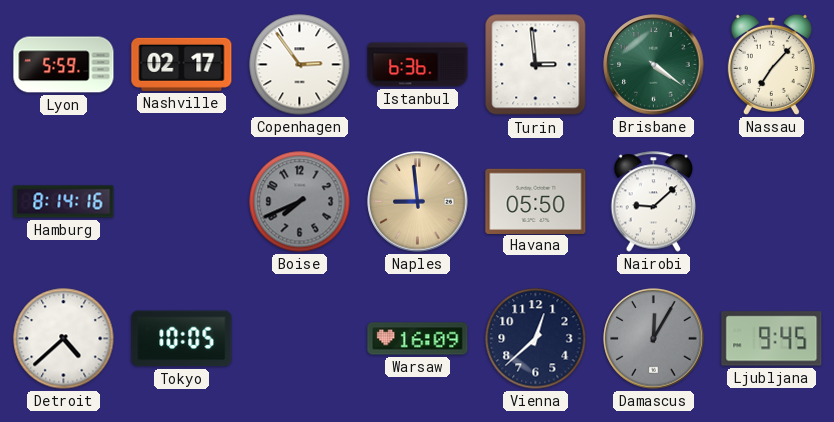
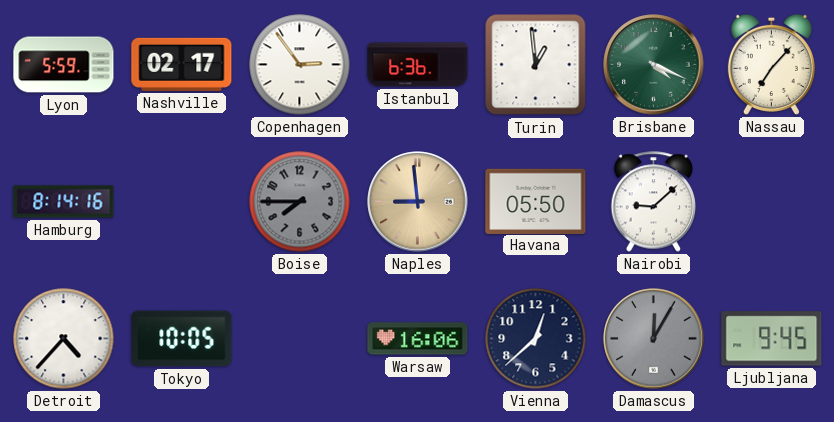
Turin: 2:59 -> 12:59
Brisbane: 4:21 -> 4:19
Boise: 7:41 -> 7:45
Detroit: 4:38 -> 4:37
Warsaw: 16:09 -> 16:06
